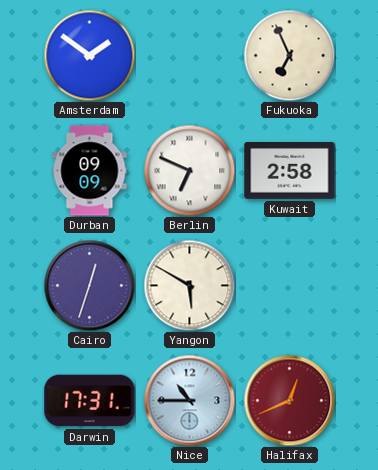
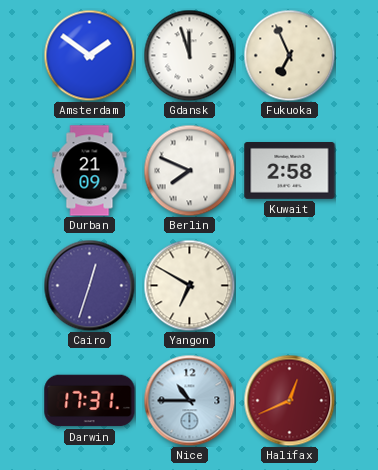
Gdansk: none -> 11:57
Durban: 09:09 -> 21:09
Berlin: 6:49 -> 7:49
Yangon: 5:50 -> 6:50
